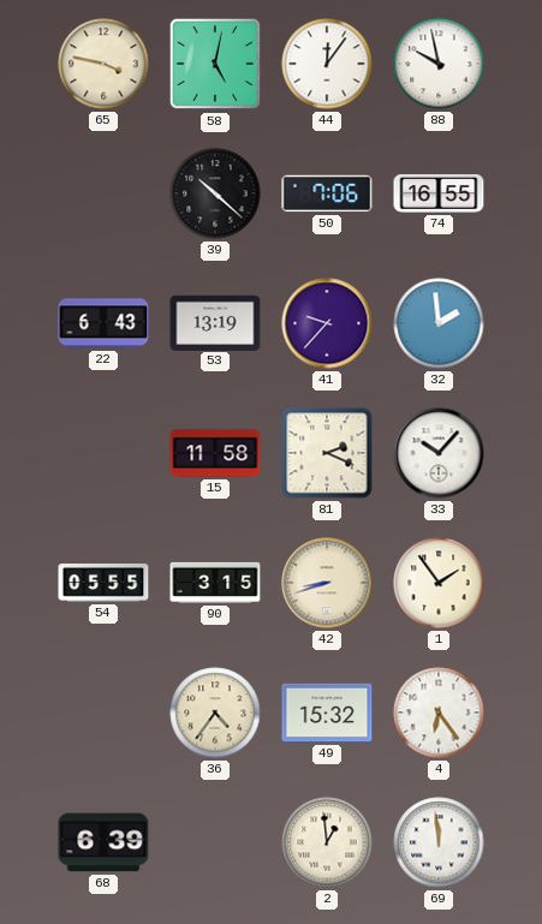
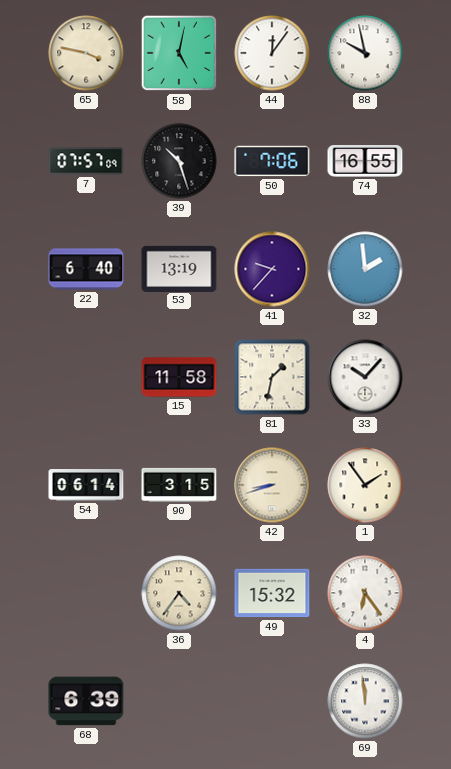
7: none -> 07:57
39: 10:22 -> 10:27
22: 6:43 -> 6:40
81: 2:19 -> 1:32
54: 05:55 -> 06:14
2: 12:59 -> none
